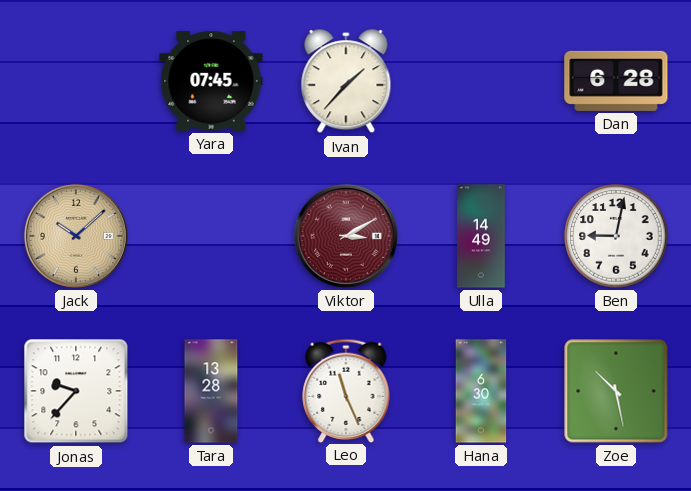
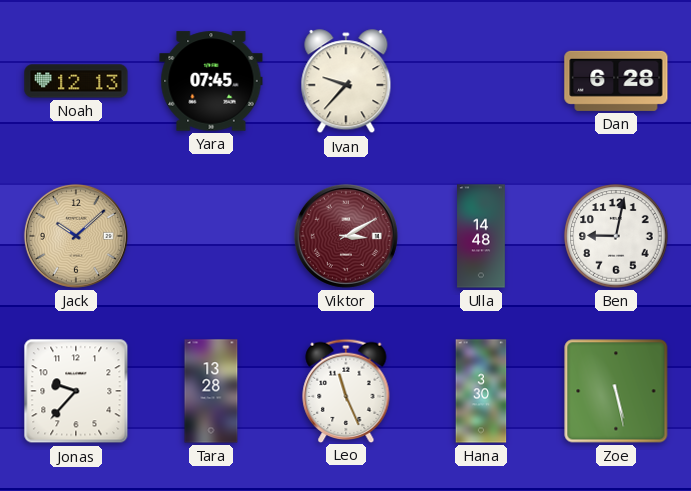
Noah: none -> 12:13
Ivan: 1:37 -> 9:37
Ulla: 14:49 -> 14:48
Hana: 6:30 -> 3:30
Zoe: 10:28 -> 5:28
